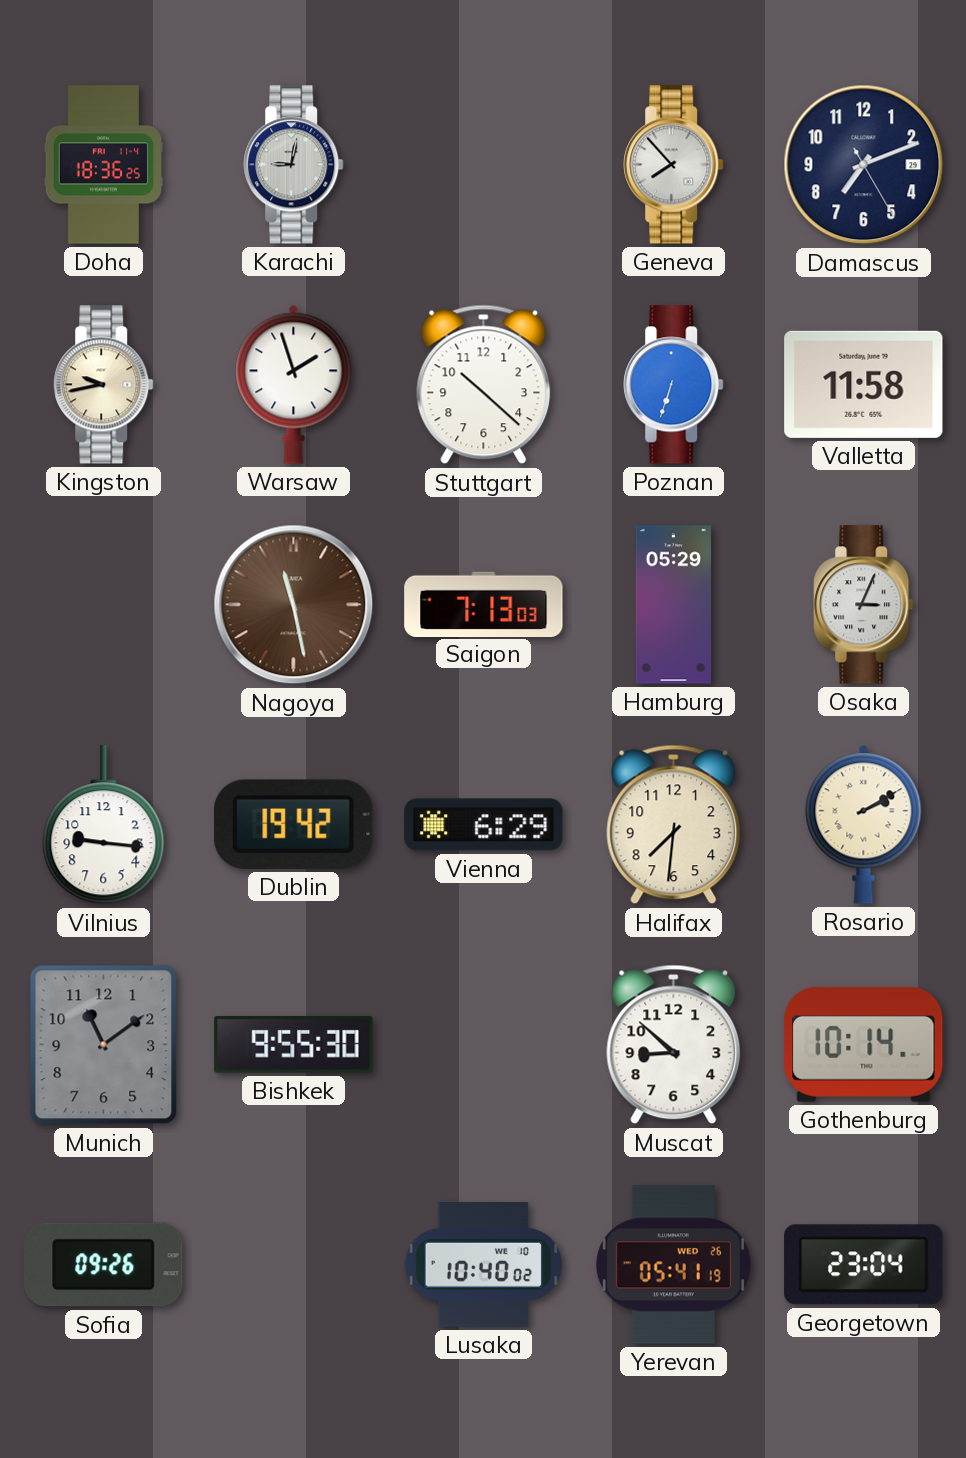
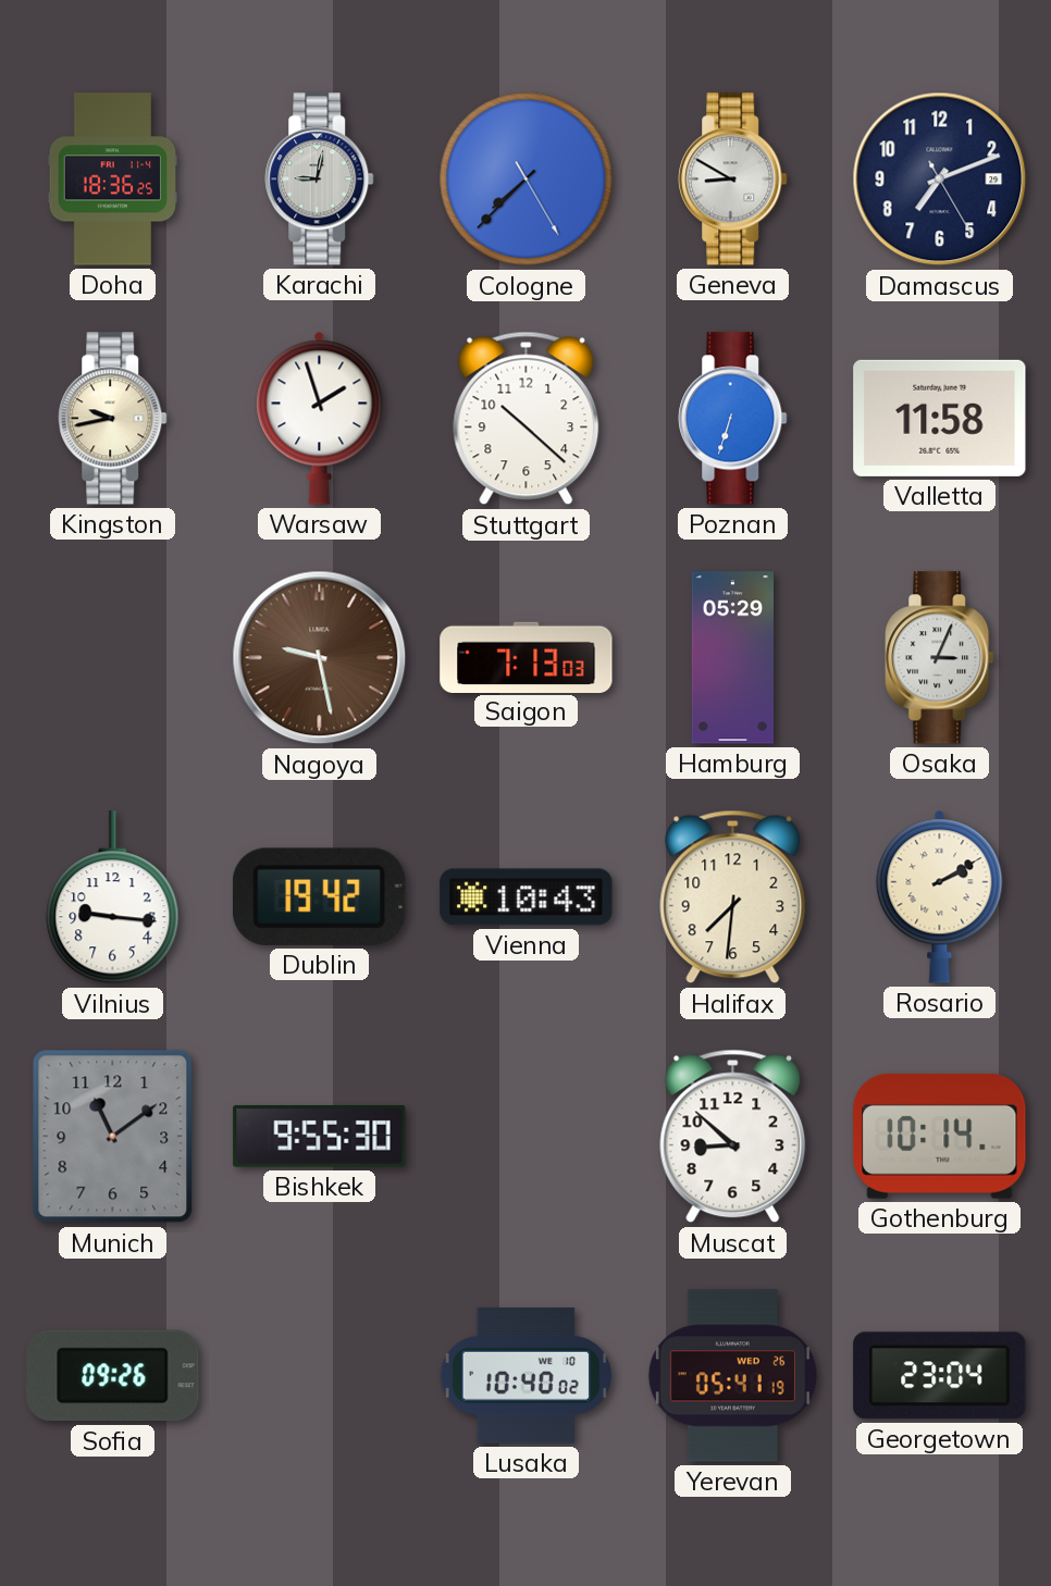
Cologne: none -> 7:37
Geneva: 7:53 -> 8:50
Nagoya: 11:28 -> 9:28
Vienna: 6:29 -> 10:43
